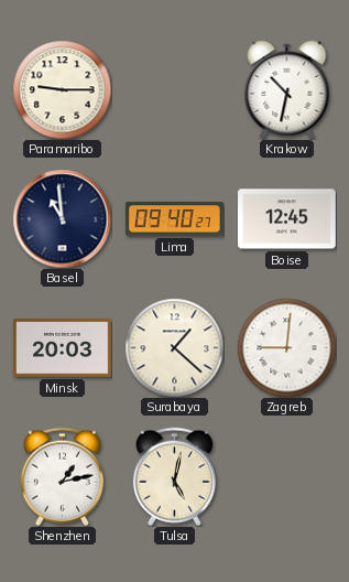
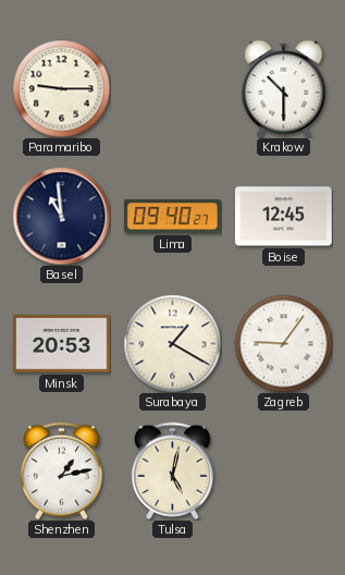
Krakow: 10:32 -> 10:30
Minsk: 20:03 -> 20:53
Surabaya: 1:22 -> 1:20
Zagreb: 9:01 -> 9:06
